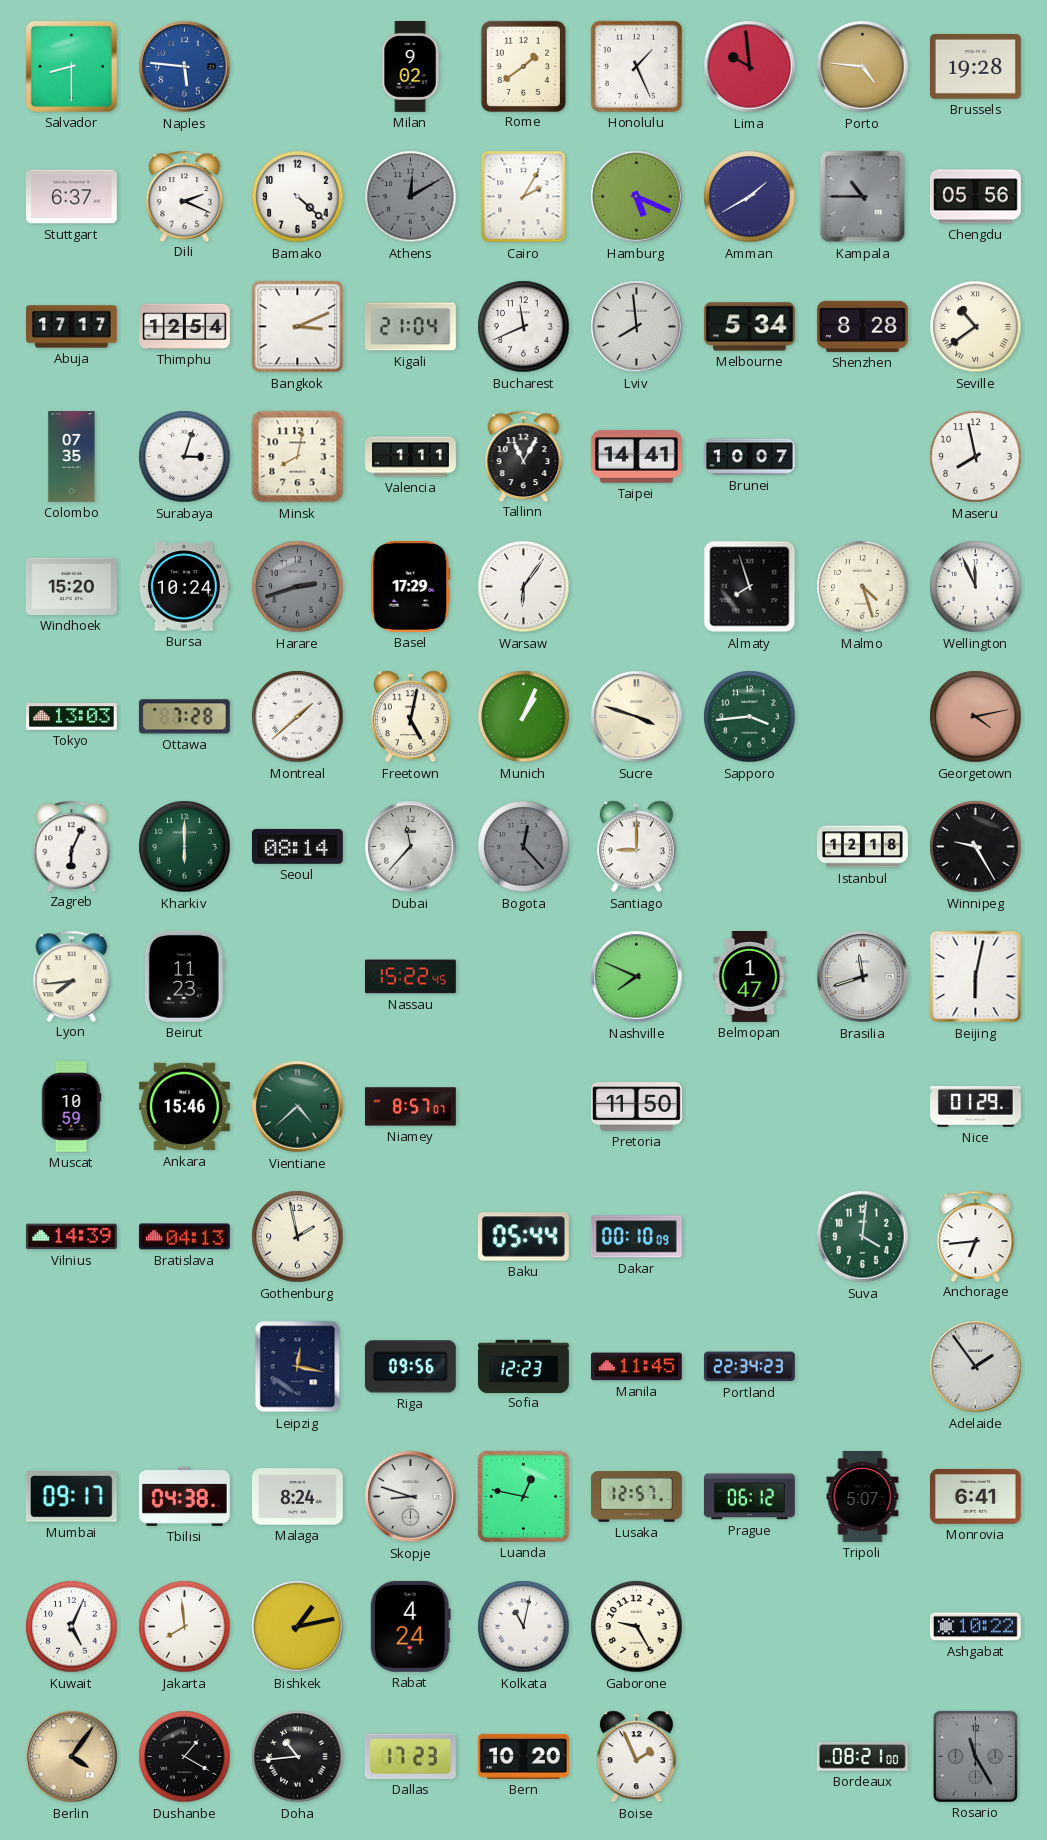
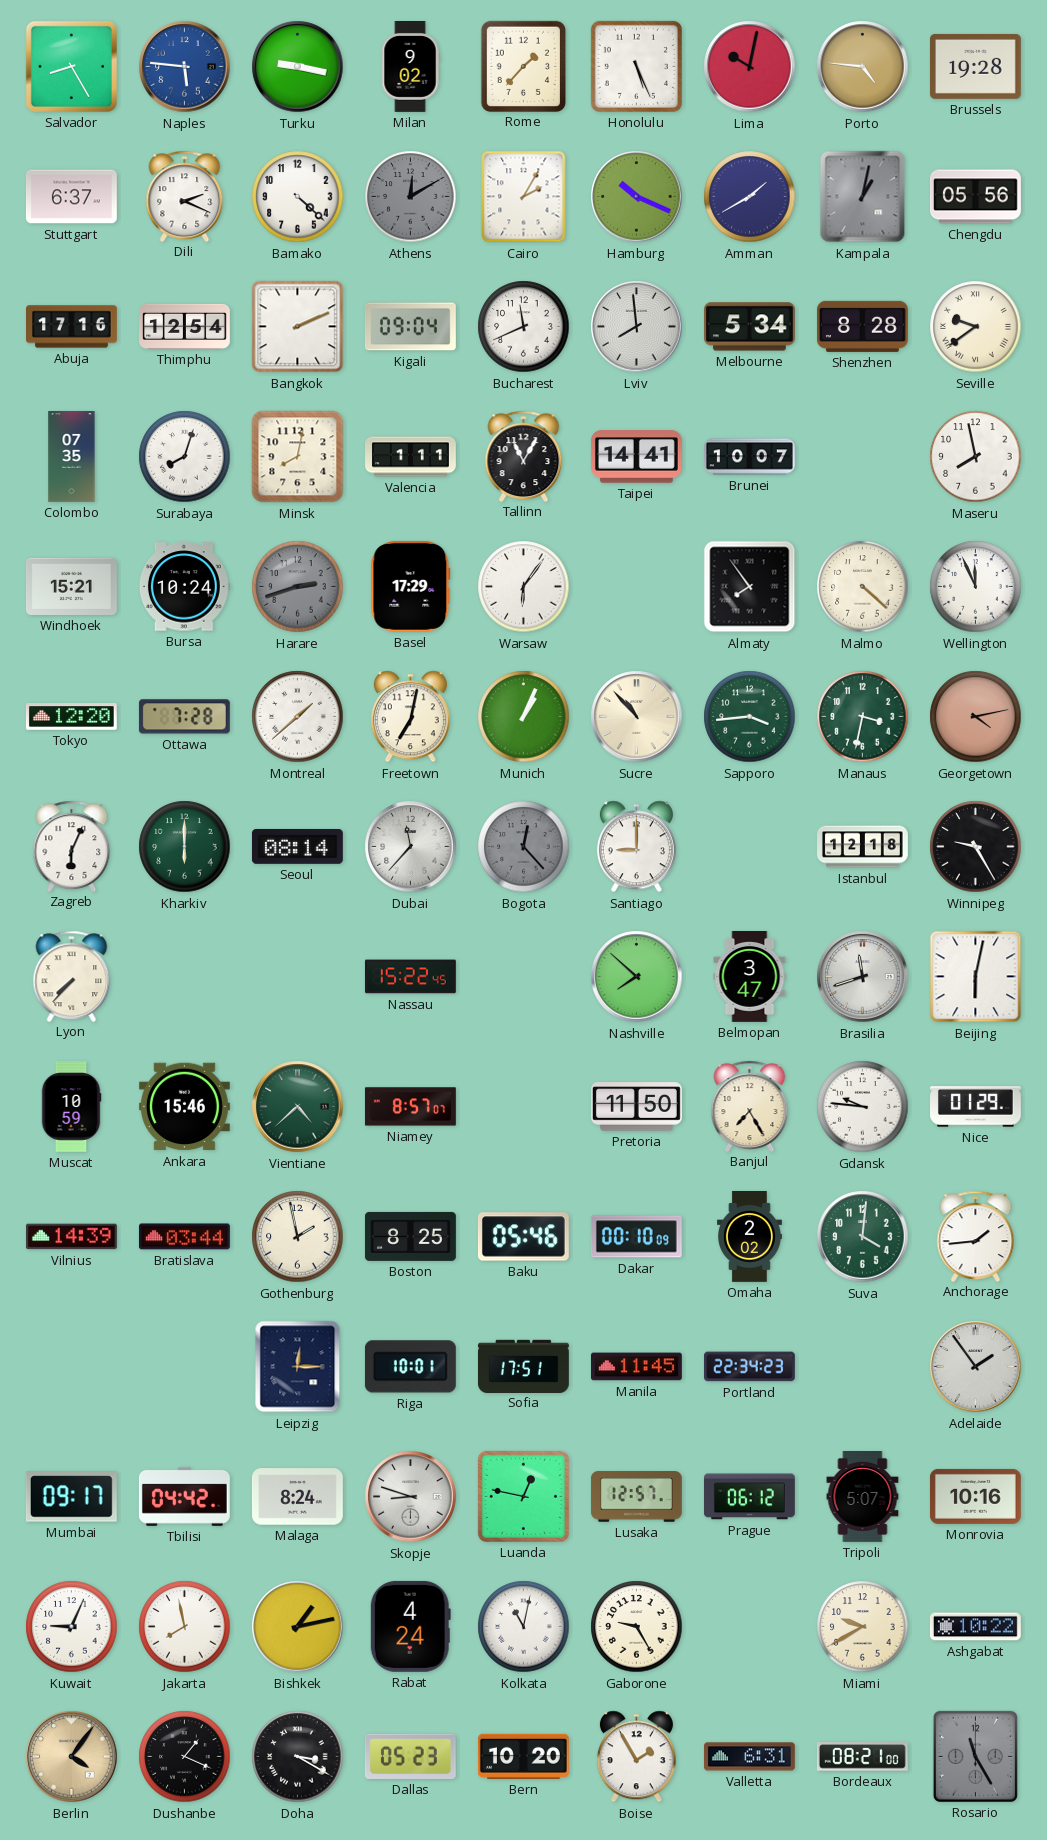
Salvador: 8:30 -> 8:25
Turku: none -> 9:17
Rome: 1:39 -> 1:37
Honolulu: 1:26 -> 5:26
Lima: 9:59 -> 10:02
Hamburg: 5:19 -> 10:19
Kampala: 10:45 -> 1:02
Abuja: 17:17 -> 17:16
Bangkok: 3:11 -> 2:11
Kigali: 21:04 -> 09:04
Seville: 10:39 -> 9:39
Surabaya: 3:03 -> 8:03
Windhoek: 15:20 -> 15:21
Almaty: 7:57 -> 7:54
Malmo: 4:27 -> 4:22
Tokyo: 13:03 -> 12:20
Freetown: 5:02 -> 7:02
Sucre: 3:48 -> 10:53
Manaus: none -> 3:32
Lyon: 7:44 -> 7:37
Beirut: 11:23 -> none
Nashville: 7:49 -> 7:52
Belmopan: 1:47 -> 3:47
Banjul: none -> 7:25
Gdansk: none -> 9:46
Bratislava: 04:13 -> 03:44
Boston: none -> 8:25
Baku: 05:44 -> 05:46
Omaha: none -> 2:02
Anchorage: 6:44 -> 1:44
Leipzig: 12:17 -> 12:15
Riga: 09:56 -> 10:01
Sofia: 12:23 -> 17:51
Tbilisi: 04:38 -> 04:42
Monrovia: 6:41 -> 10:16
Kuwait: 5:04 -> 9:04
Jakarta: 7:59 -> 7:58
Miami: none -> 9:40
Dushanbe: 1:20 -> 1:19
Doha: 10:44 -> 3:20
Dallas: 17:23 -> 05:23
Boise: 1:56 -> 1:55
Valletta: none -> 6:31
